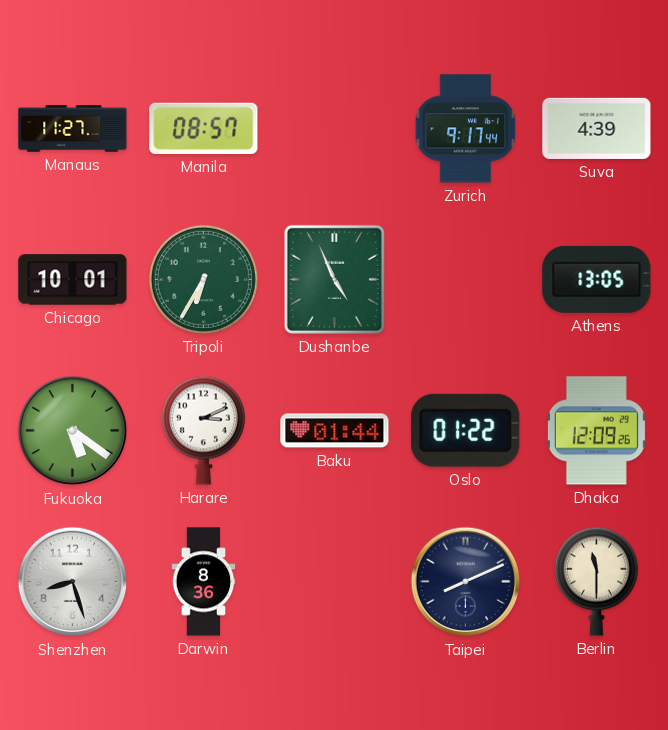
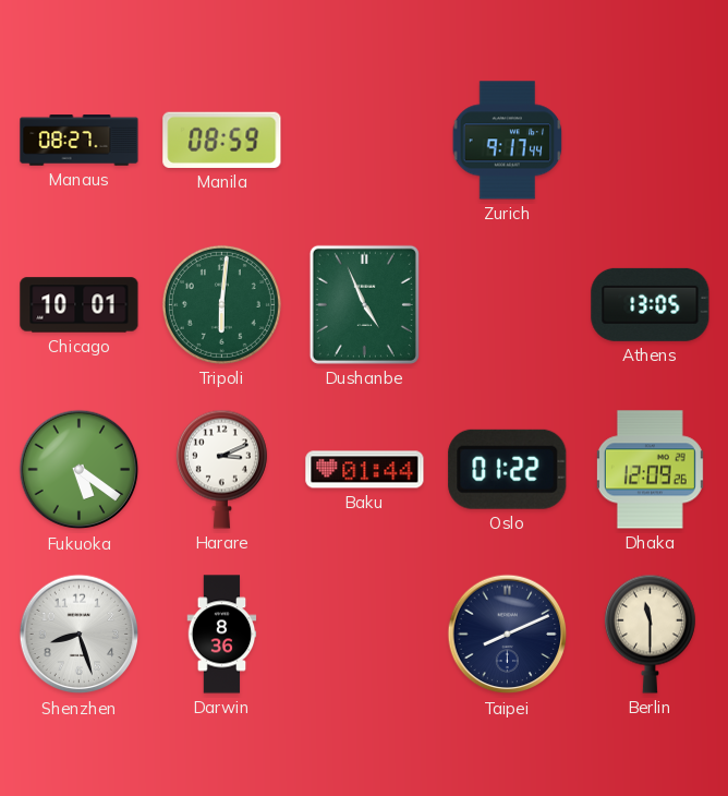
Manaus: 11:27 -> 08:27
Manila: 08:57 -> 08:59
Suva: 4:39 -> none
Tripoli: 6:35 -> 6:01
